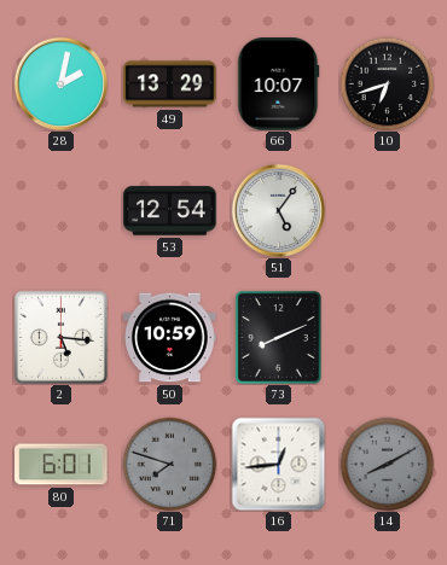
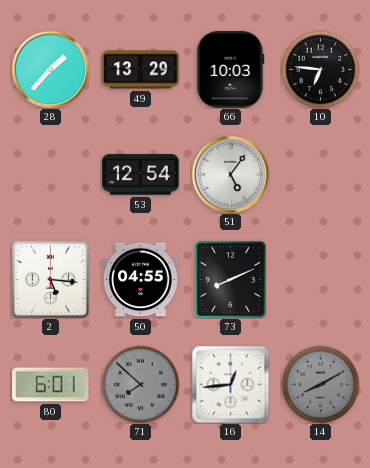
28: 2:02 -> 1:37
66: 10:07 -> 10:03
10: 6:42 -> 6:46
50: 10:59 -> 04:55
71: 7:48 -> 7:52
